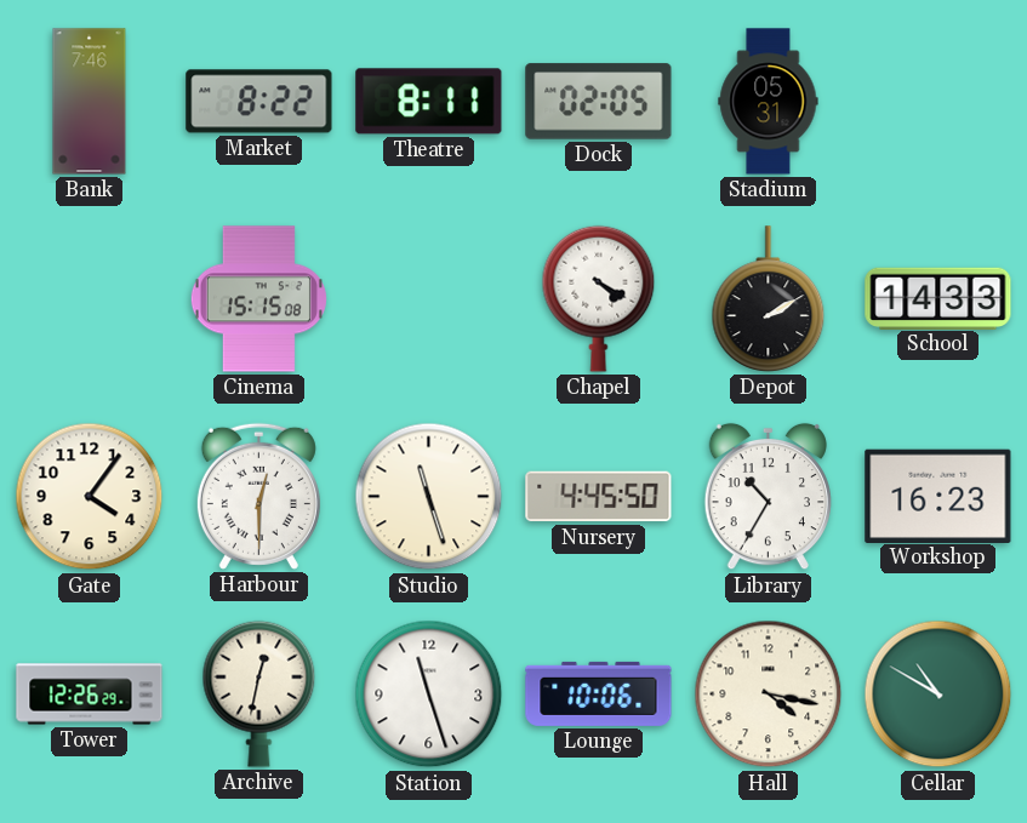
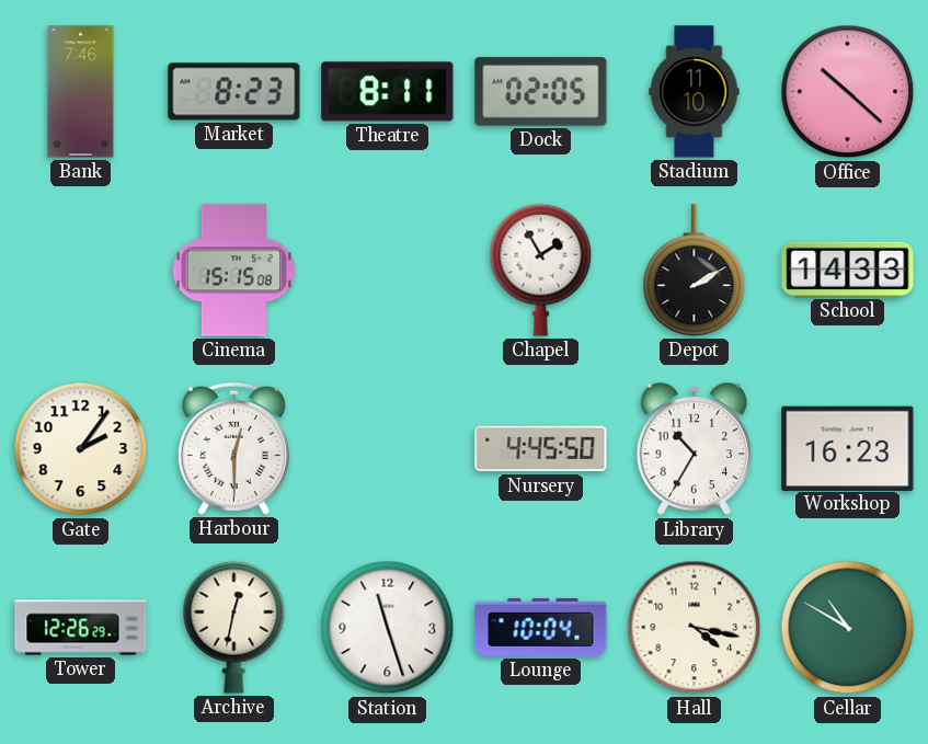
Market: 8:22 -> 8:23
Stadium: 05:31 -> 11:10
Office: none -> 10:22
Chapel: 4:20 -> 1:55
Gate: 4:06 -> 2:06
Studio: 11:27 -> none
Lounge: 10:06 -> 10:04
